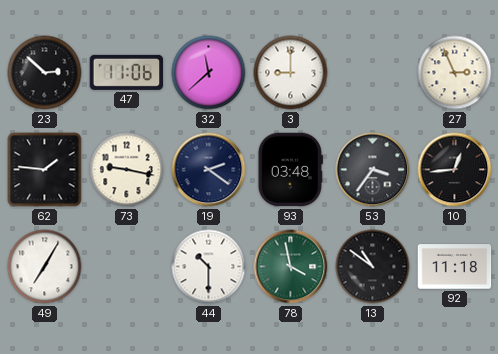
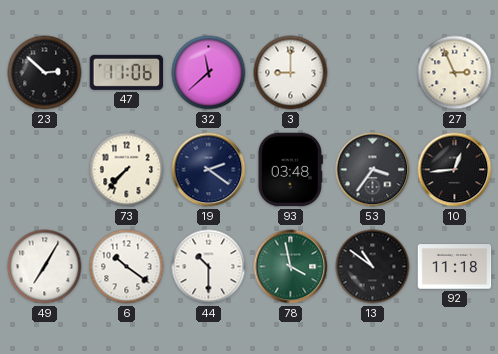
62: 1:46 -> none
73: 9:17 -> 7:37
6: none -> 10:21
